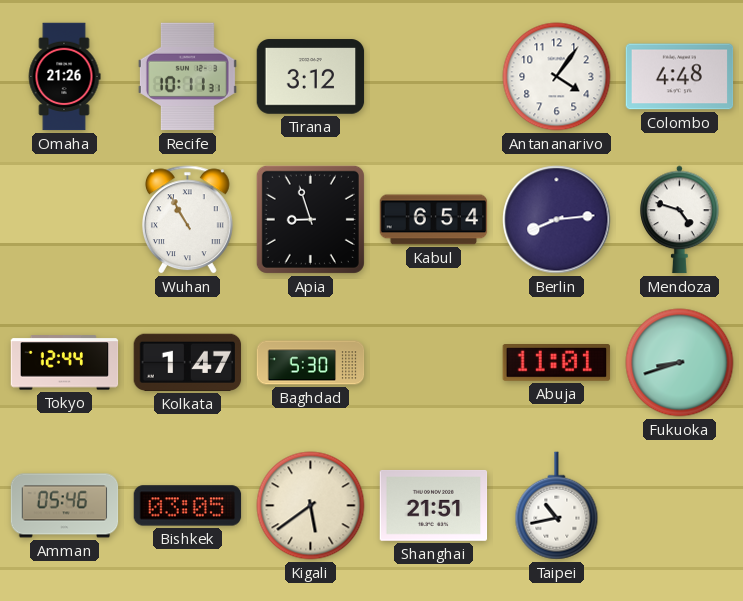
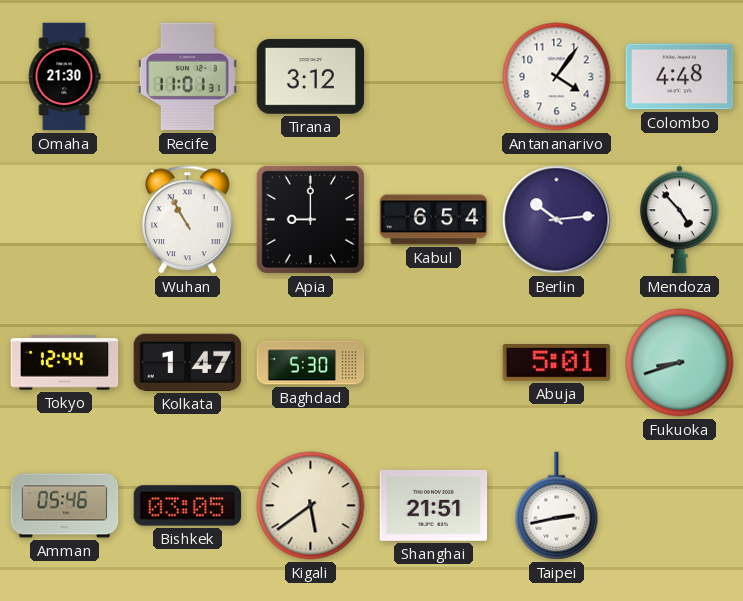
Omaha: 21:26 -> 21:30
Recife: 10:11 -> 11:01
Apia: 8:57 -> 9:00
Berlin: 8:14 -> 10:14
Mendoza: 4:48 -> 4:53
Abuja: 11:01 -> 5:01
Taipei: 10:43 -> 2:43
